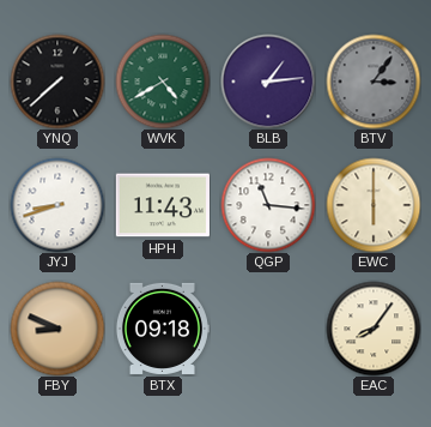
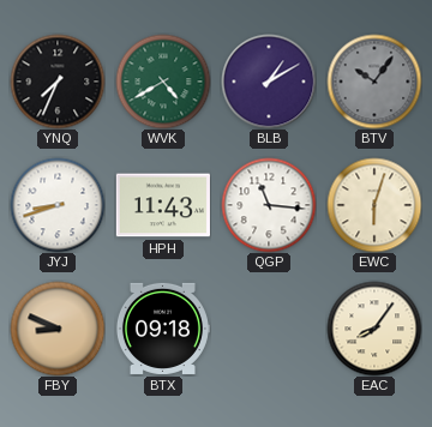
YNQ: 7:38 -> 7:34
BLB: 1:14 -> 1:10
BTV: 3:06 -> 10:06
EWC: 6:00 -> 6:03
